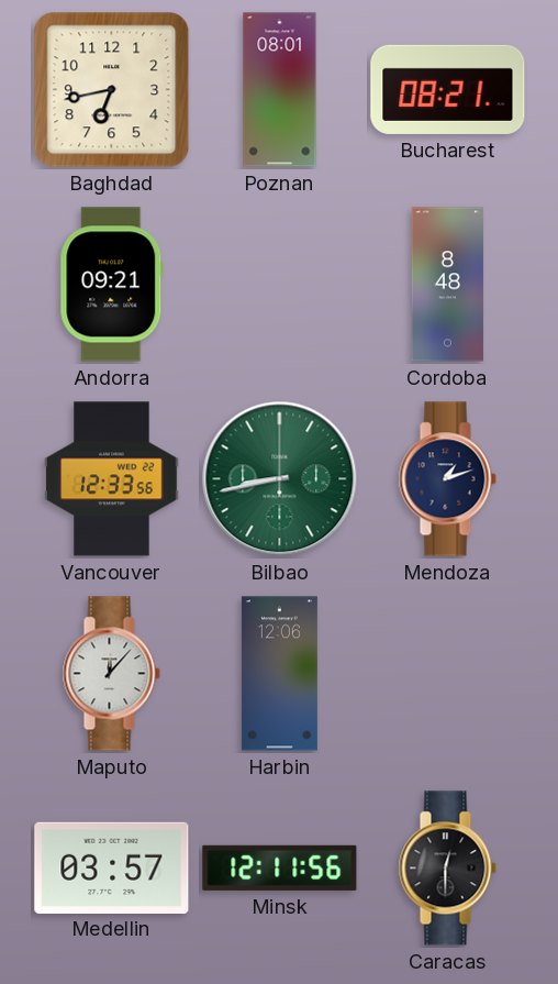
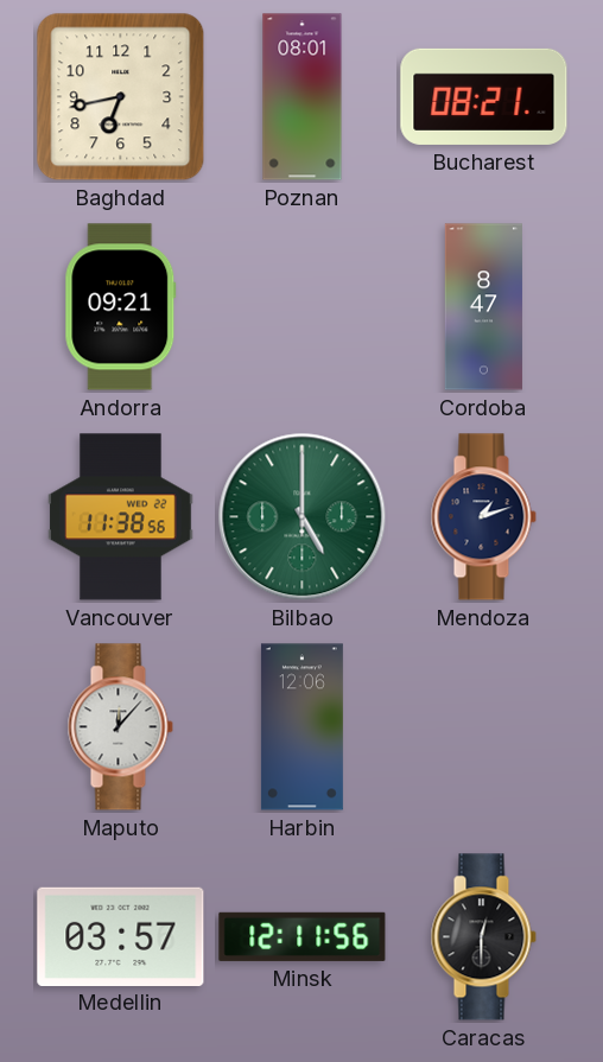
Cordoba: 8:48 -> 8:47
Vancouver: 12:33 -> 11:38
Bilbao: 8:43 -> 5:00
